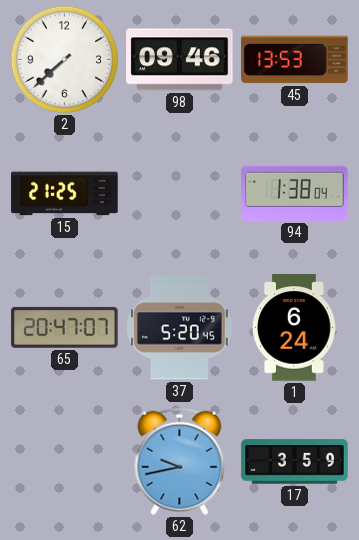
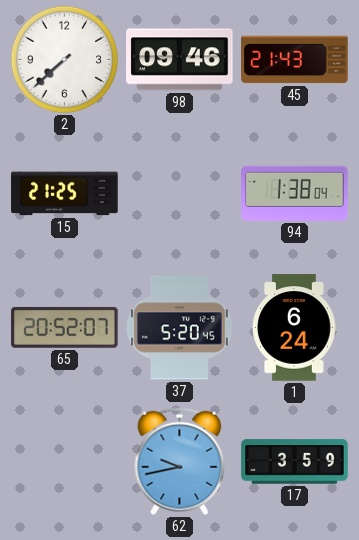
45: 13:53 -> 21:43
65: 20:47 -> 20:52
